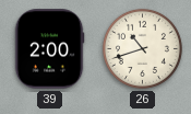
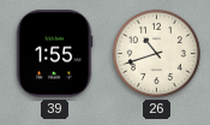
39: 2:00 -> 1:55
